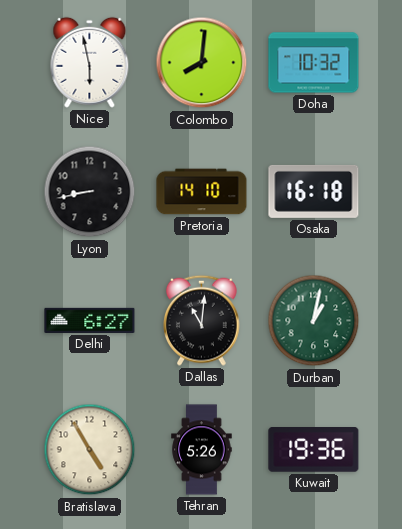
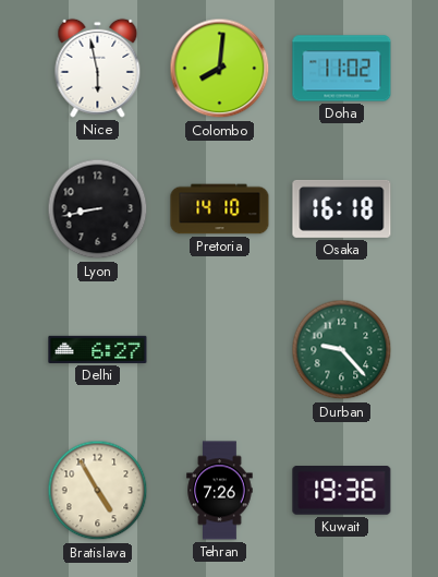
Doha: 10:32 -> 11:02
Dallas: 11:01 -> none
Durban: 1:02 -> 9:23
Tehran: 5:26 -> 7:26
